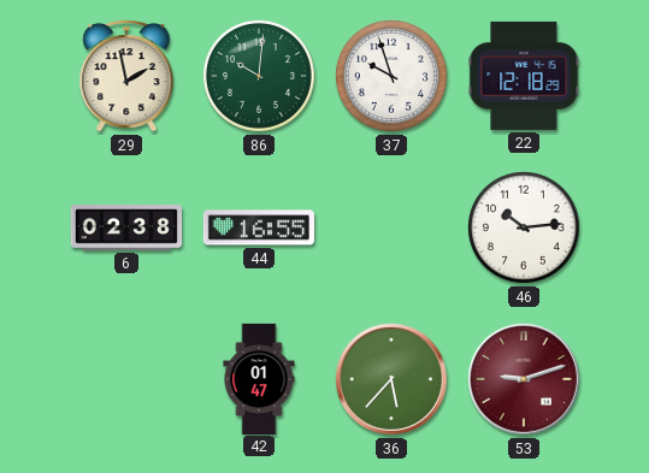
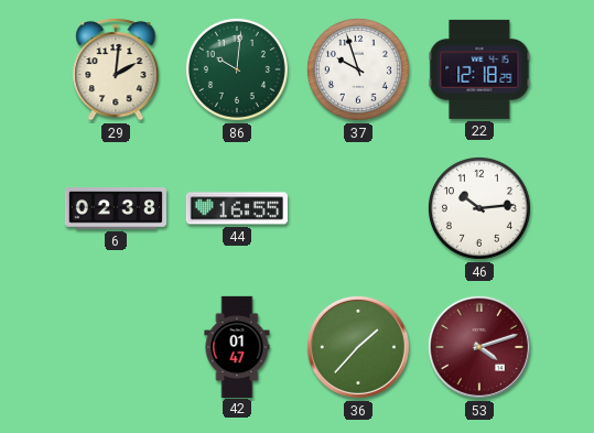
29: 1:58 -> 2:01
36: 5:37 -> 1:37
53: 9:12 -> 4:12
